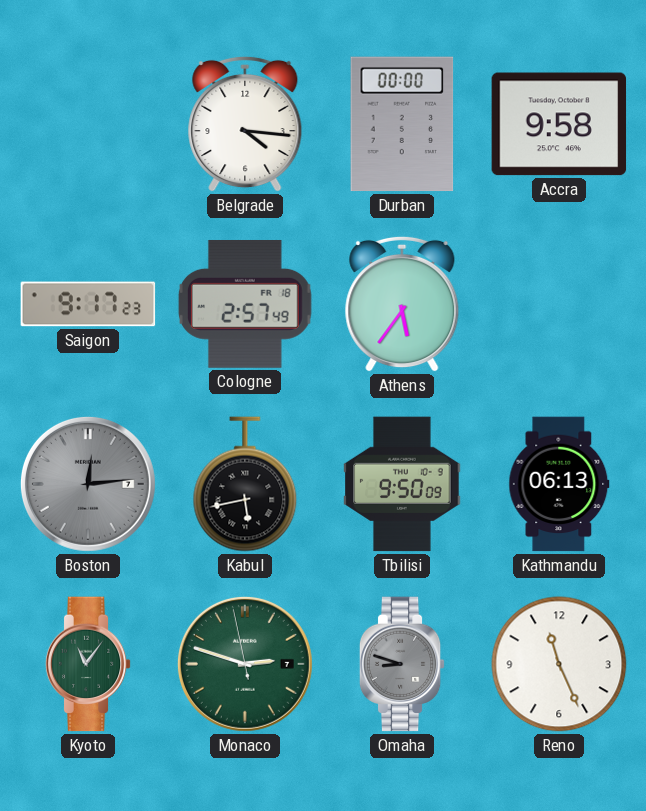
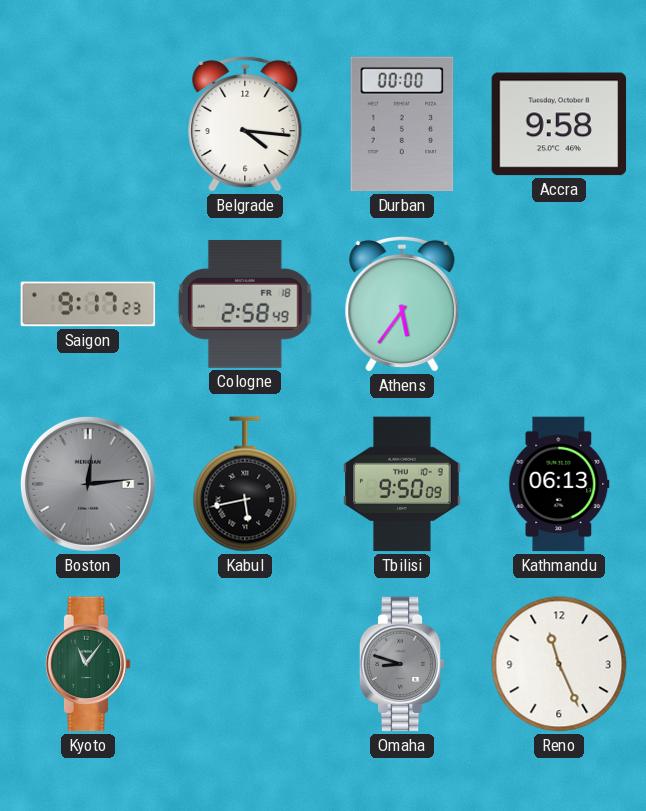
Cologne: 2:57 -> 2:58
Monaco: 2:47 -> none
